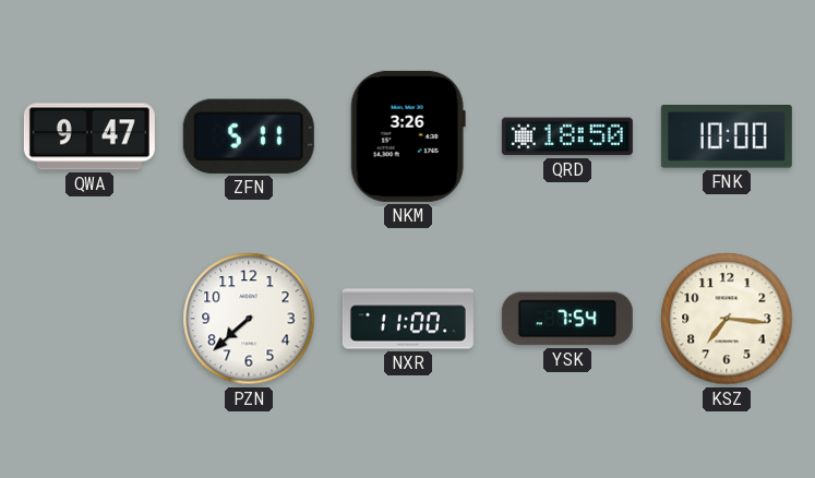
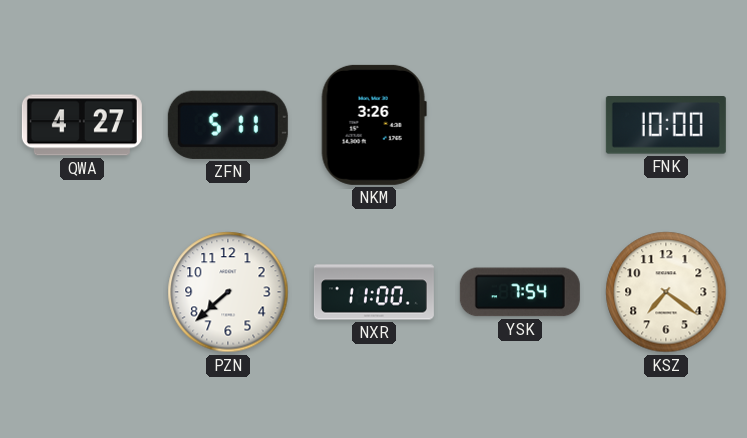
QWA: 9:47 -> 4:27
QRD: 18:50 -> none
KSZ: 7:16 -> 7:21
